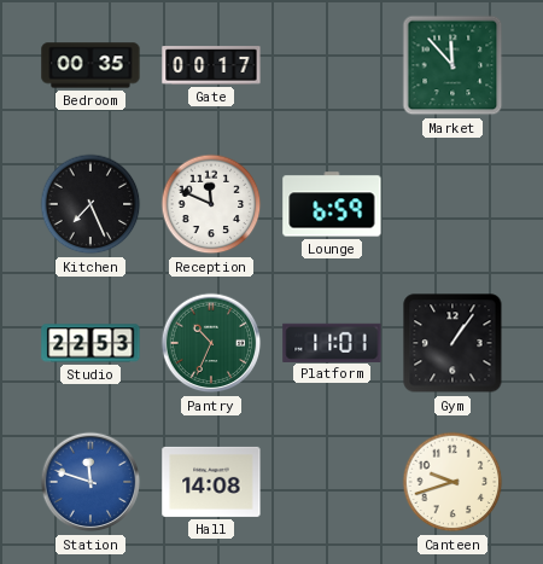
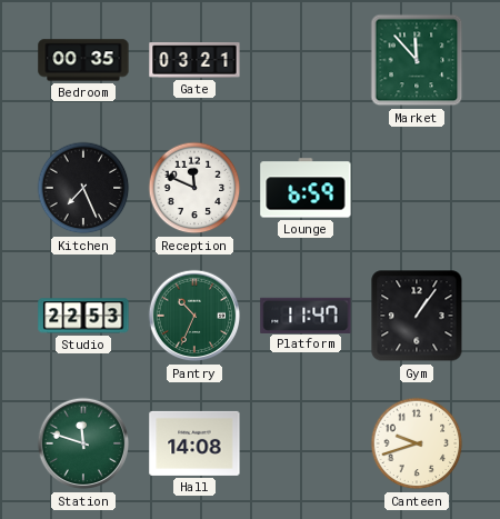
Gate: 00:17 -> 03:21
Platform: 11:01 -> 11:47
Station dial: blue -> green
